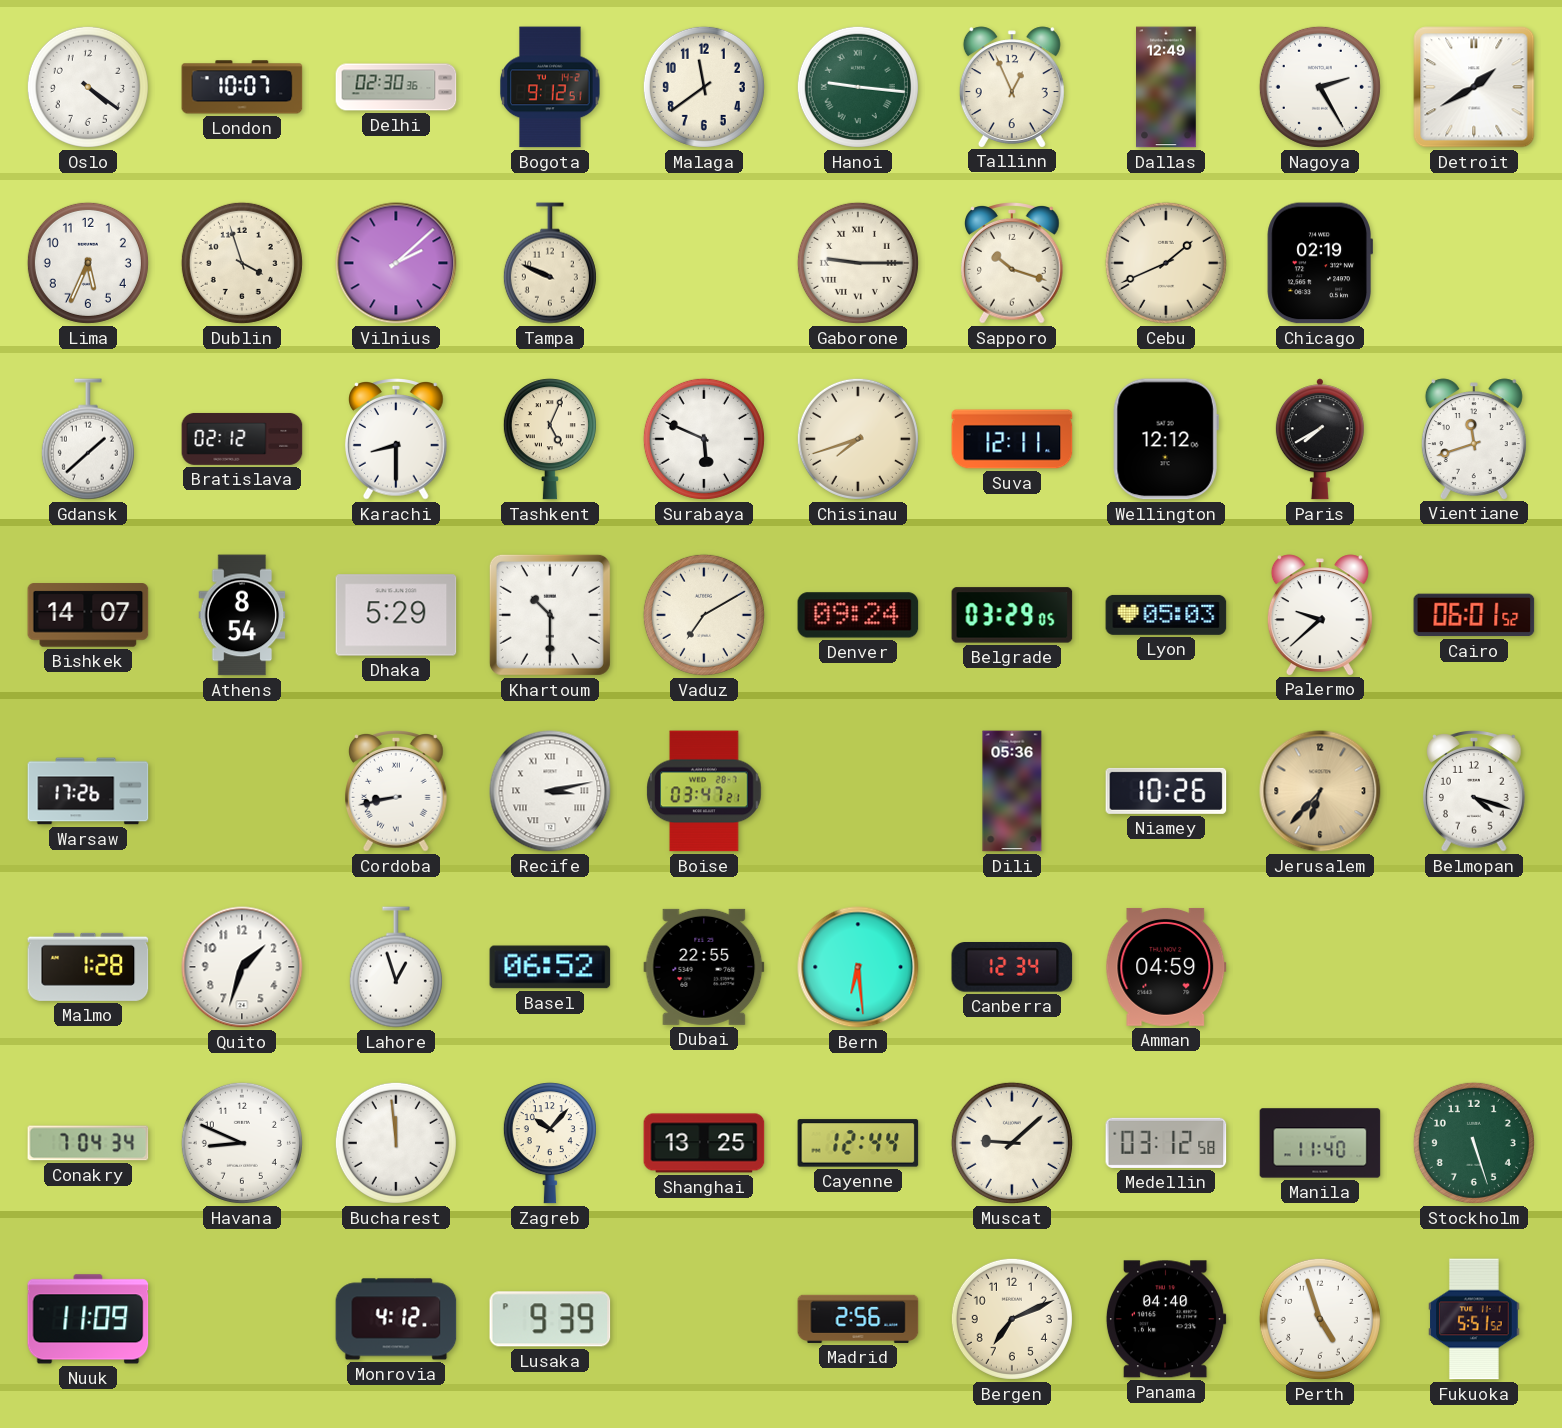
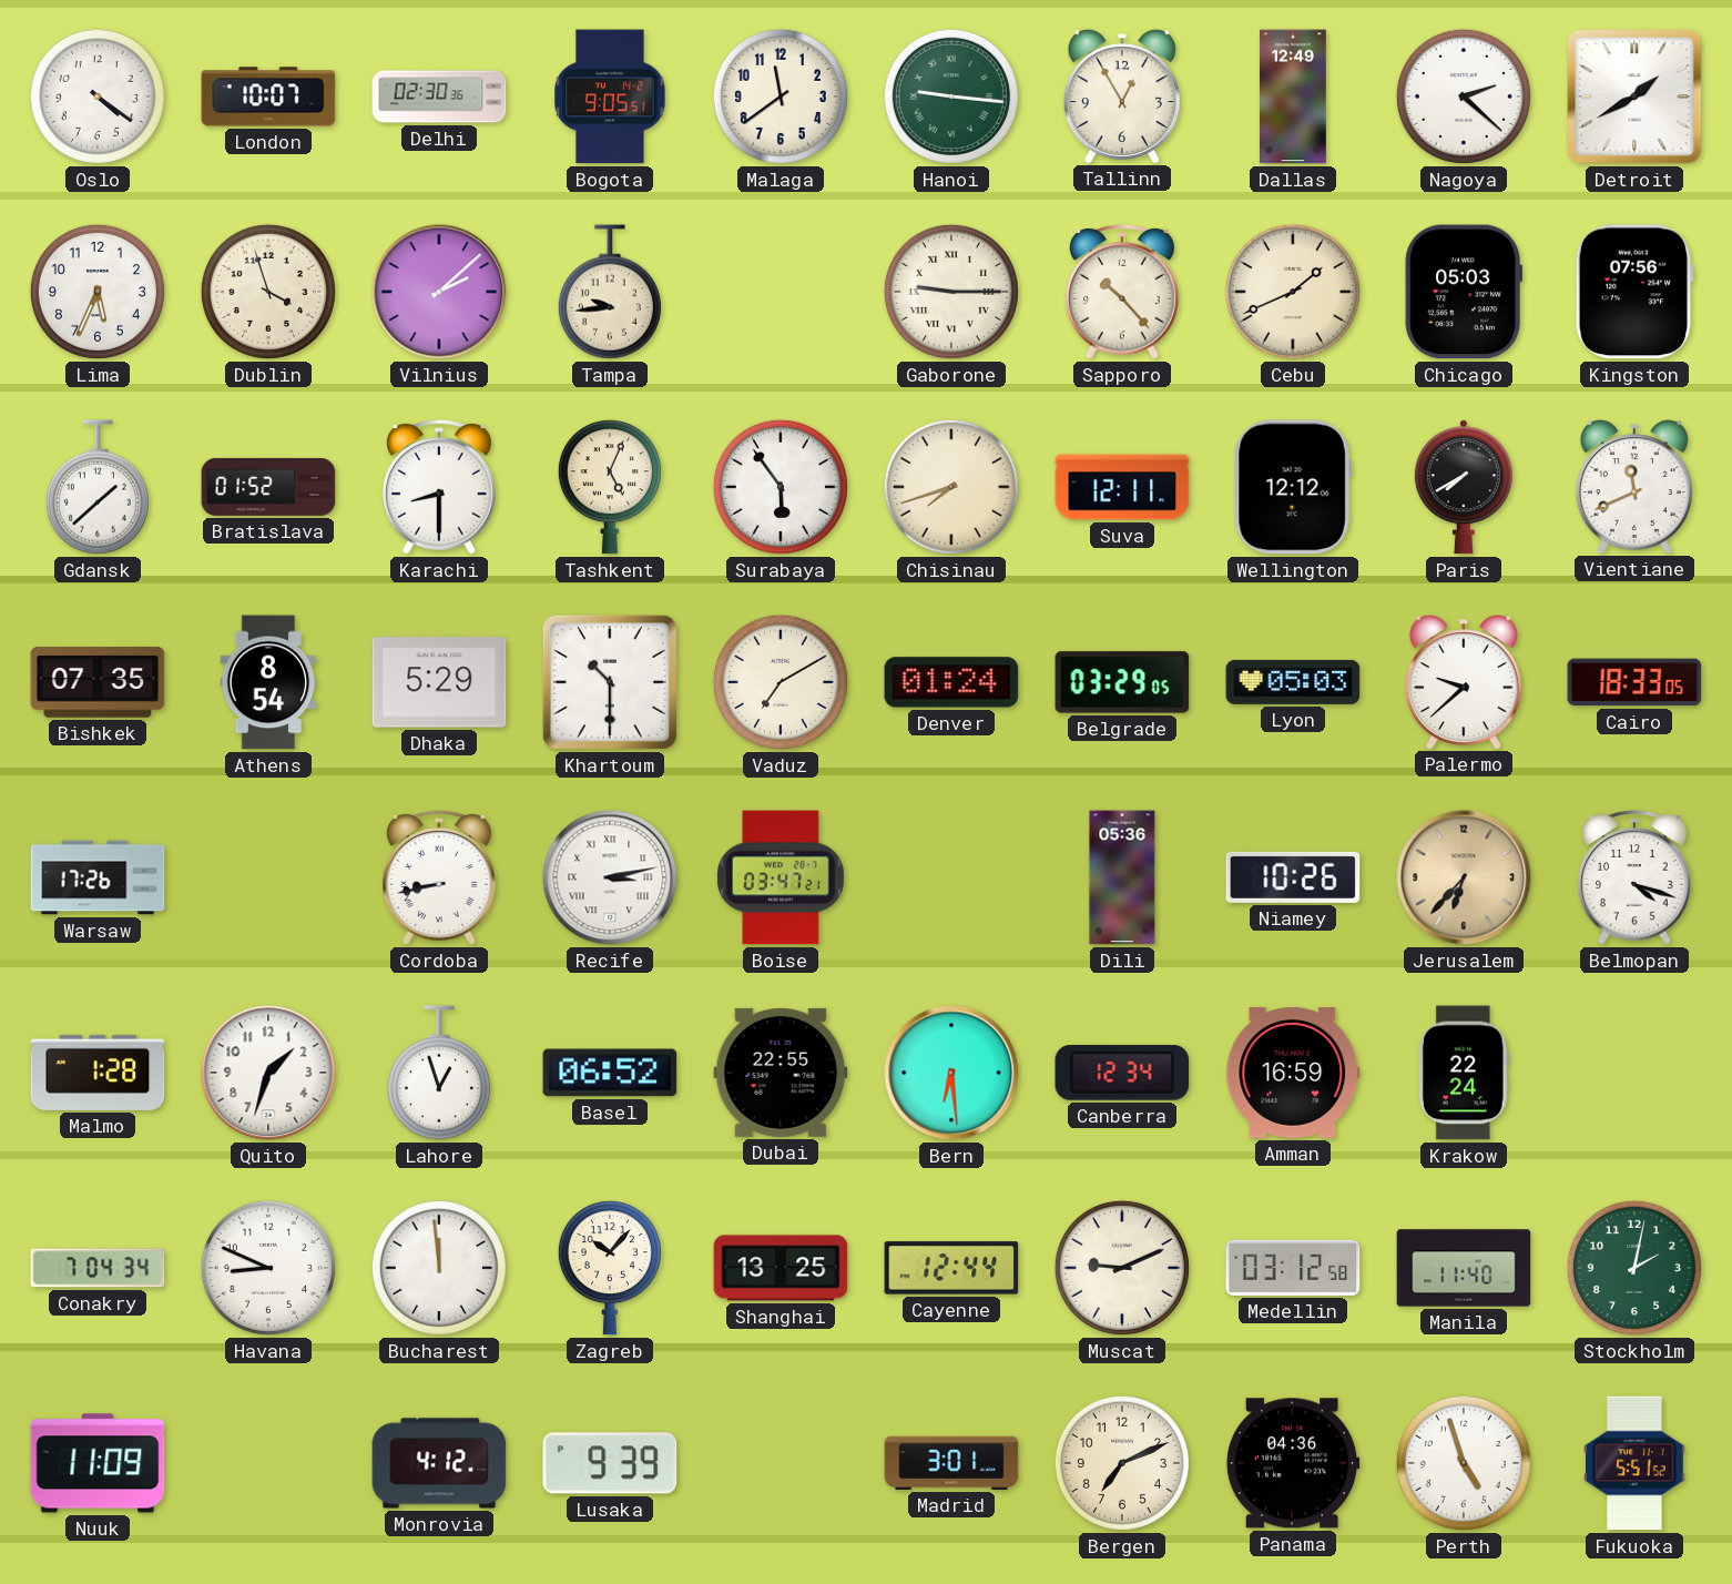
Bogota: 9:12 -> 9:05
Tallinn: 12:56 -> 12:55
Nagoya: 2:25 -> 2:22
Tampa: 9:49 -> 9:44
Sapporo: 10:18 -> 10:23
Chicago: 02:19 -> 05:03
Kingston: none -> 07:56
Bratislava: 02:12 -> 01:52
Surabaya: 5:49 -> 5:54
Vientiane: 11:42 -> 11:41
Bishkek: 14:07 -> 07:35
Denver: 09:24 -> 01:24
Cairo: 06:01 -> 18:33
Amman: 04:59 -> 16:59
Krakow: none -> 22:24
Muscat: 9:08 -> 9:11
Stockholm: 5:27 -> 2:02
Madrid: 2:56 -> 3:01
Panama: 04:40 -> 04:36
